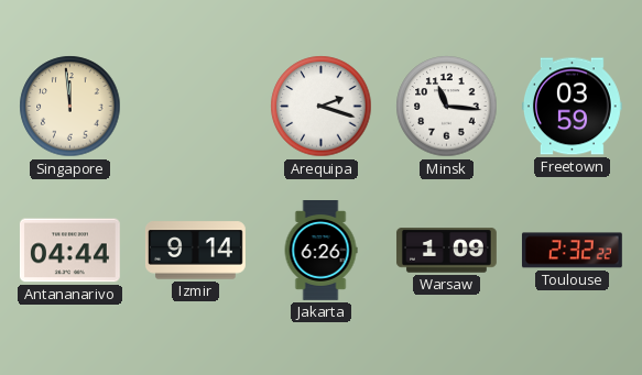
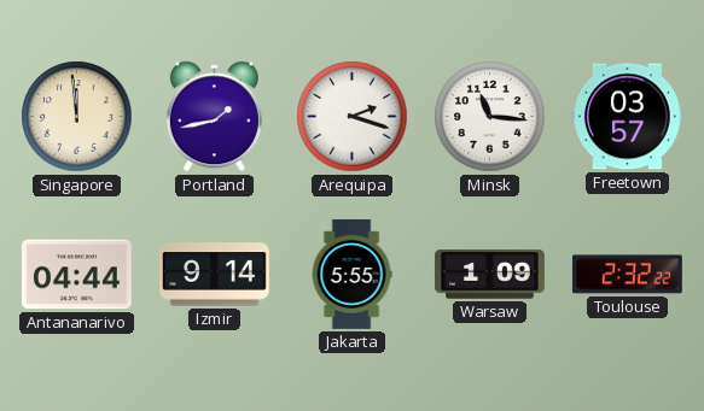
Portland: none -> 1:43
Freetown: 03:59 -> 03:57
Jakarta: 6:26 -> 5:55
